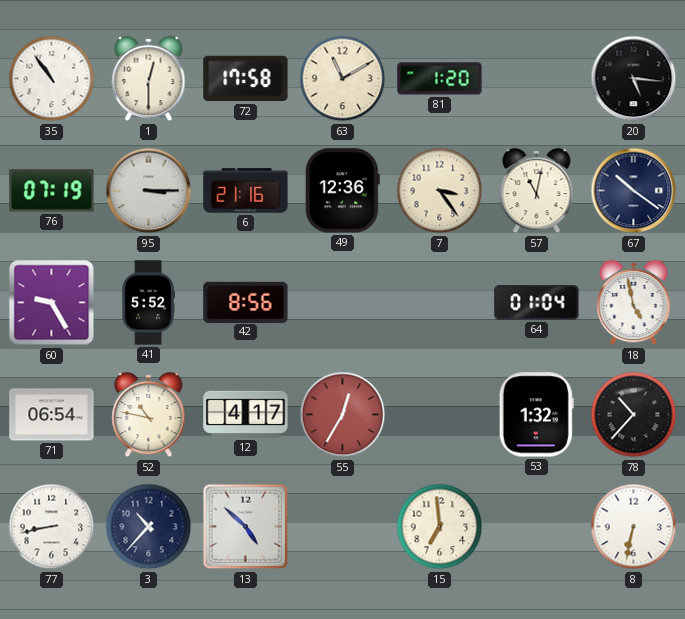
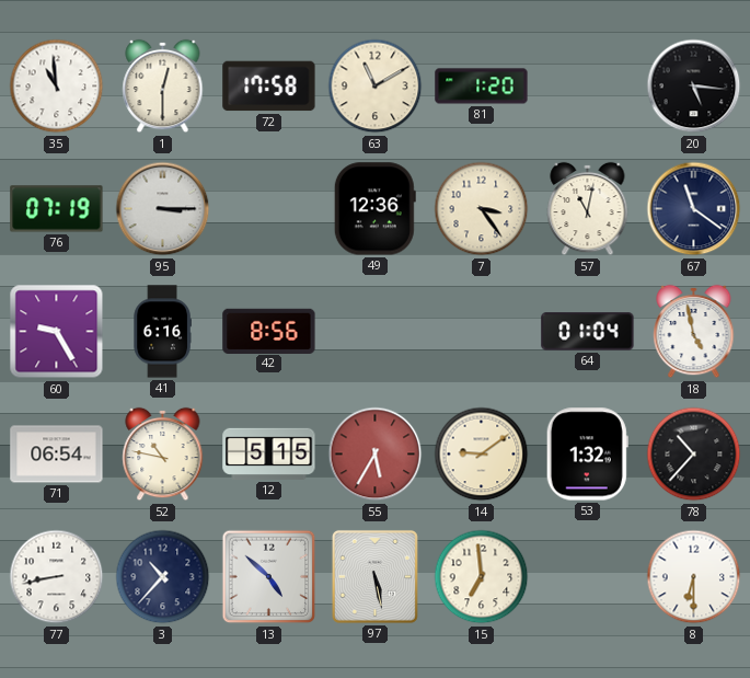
35: 10:54 -> 10:59
6: 21:16 -> none
67: 10:21 -> 11:21
41: 5:52 -> 6:16
12: 4:17 -> 5:15
55: 12:35 -> 5:35
14: none -> 9:09
97: none -> 5:28
8: 6:32 -> 6:30
